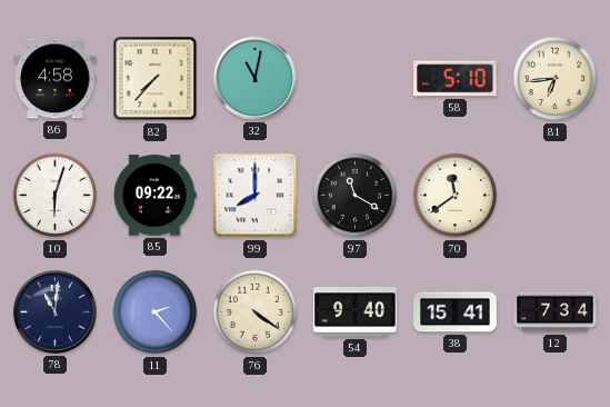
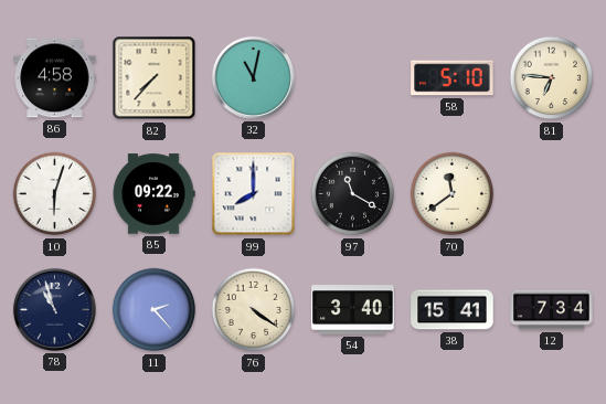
81: 6:44 -> 6:46
78: 11:01 -> 10:57
54: 9:40 -> 3:40
